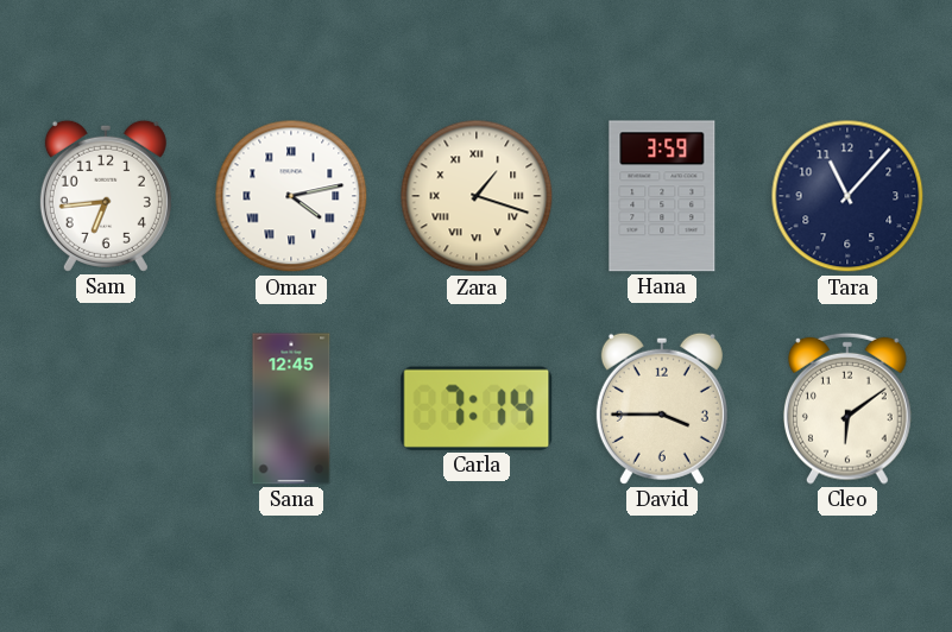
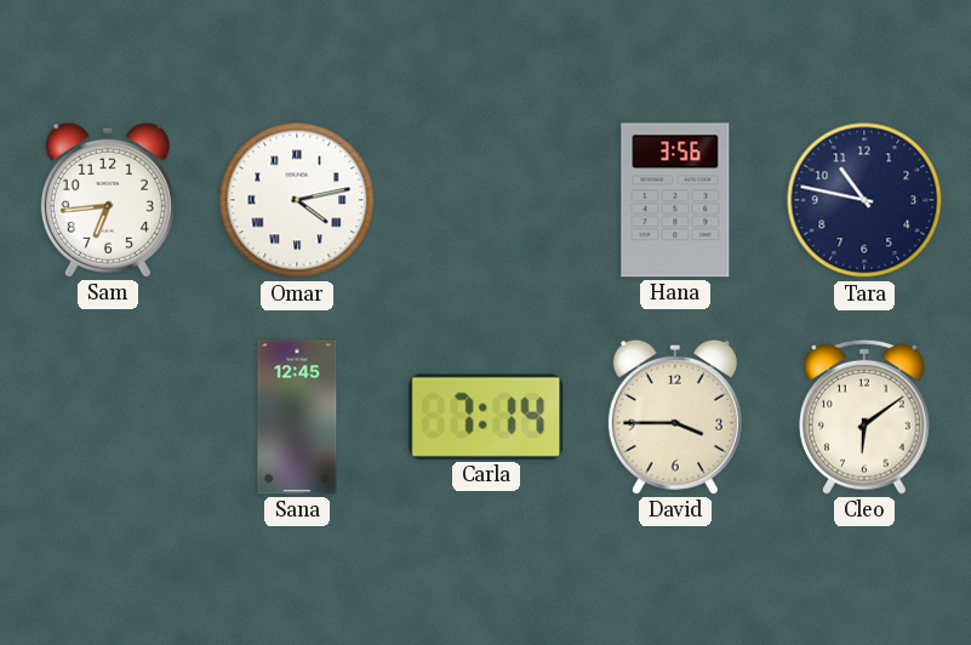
Zara: 1:18 -> none
Hana: 3:59 -> 3:56
Tara: 11:07 -> 10:47
